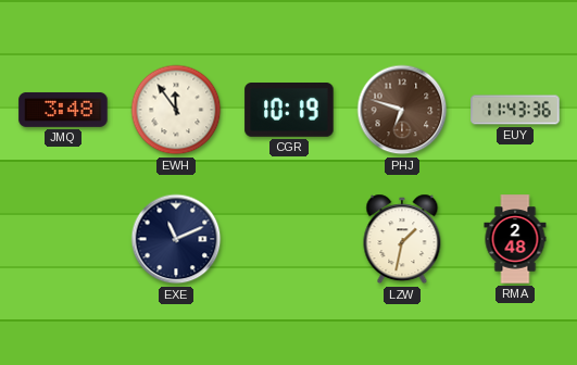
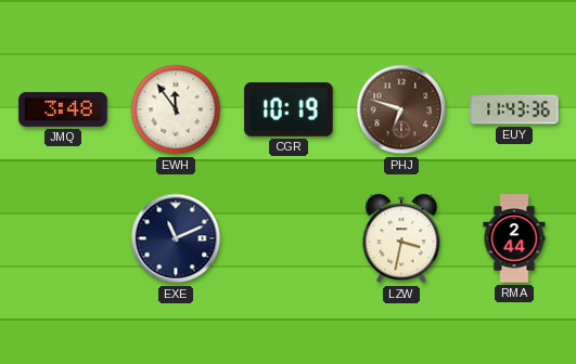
LZW: 1:32 -> 3:32
RMA: 2:48 -> 2:44
